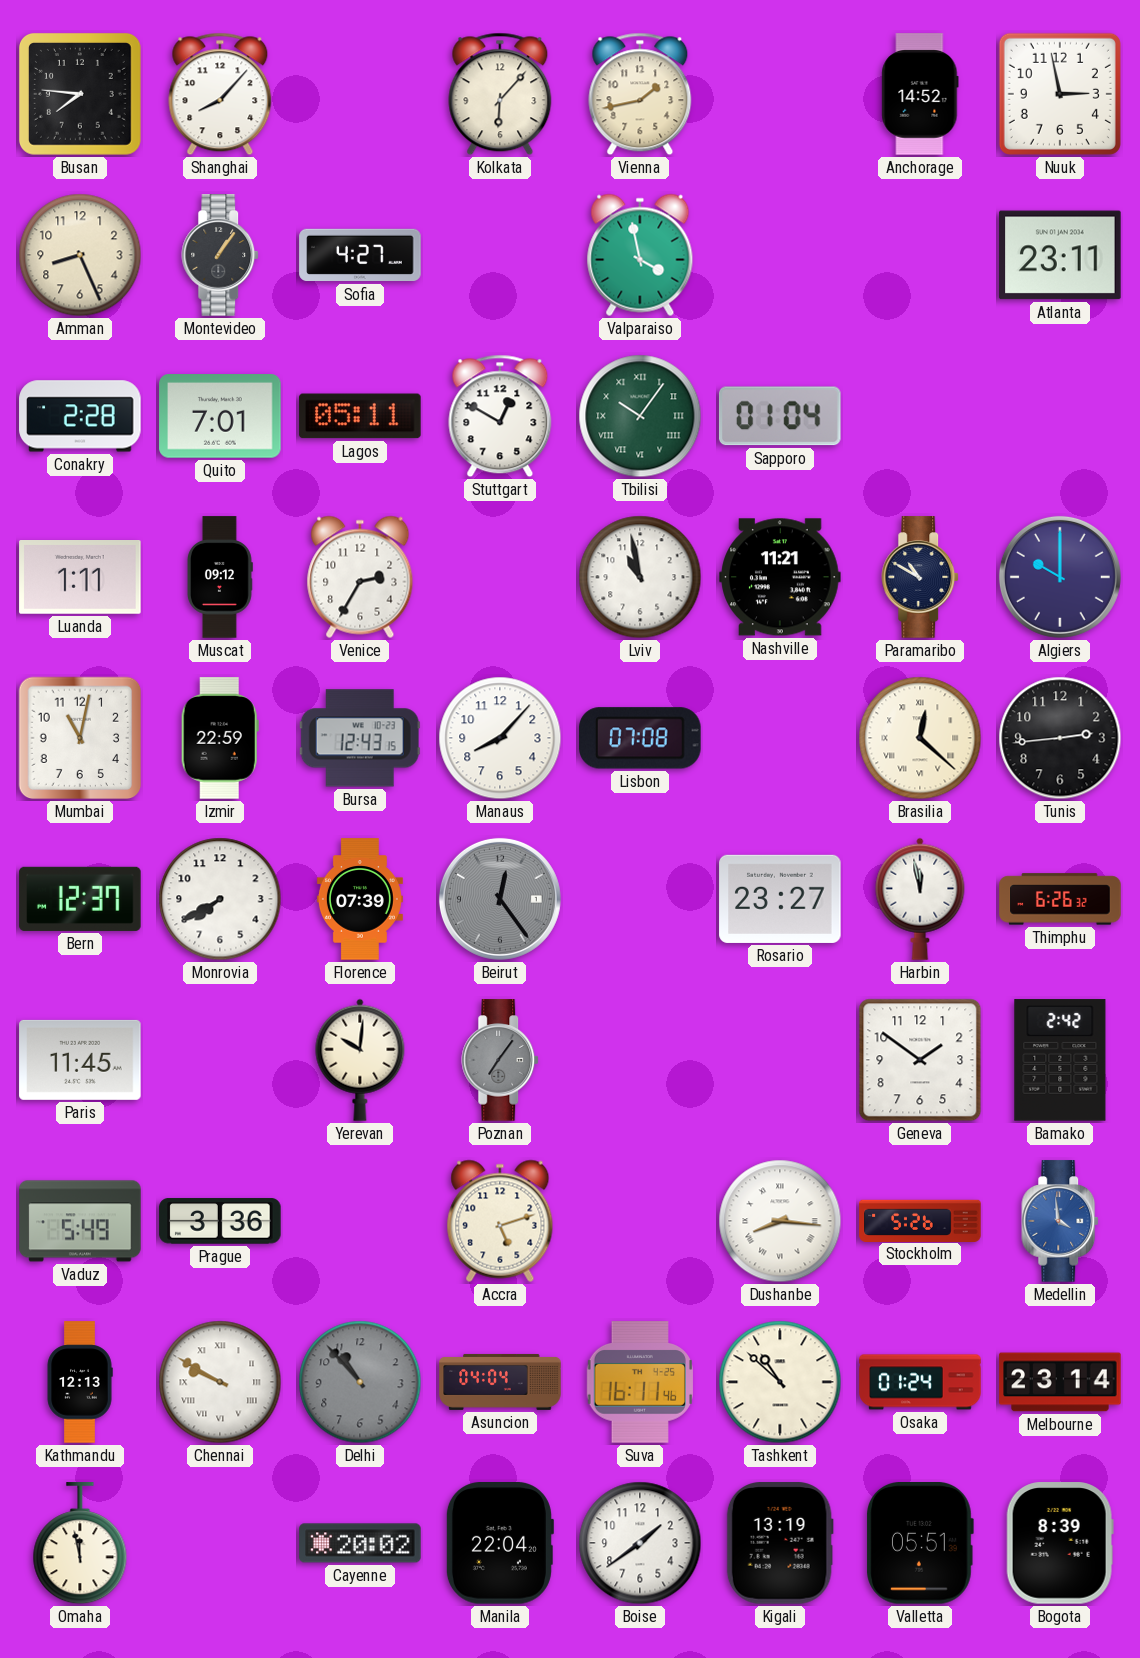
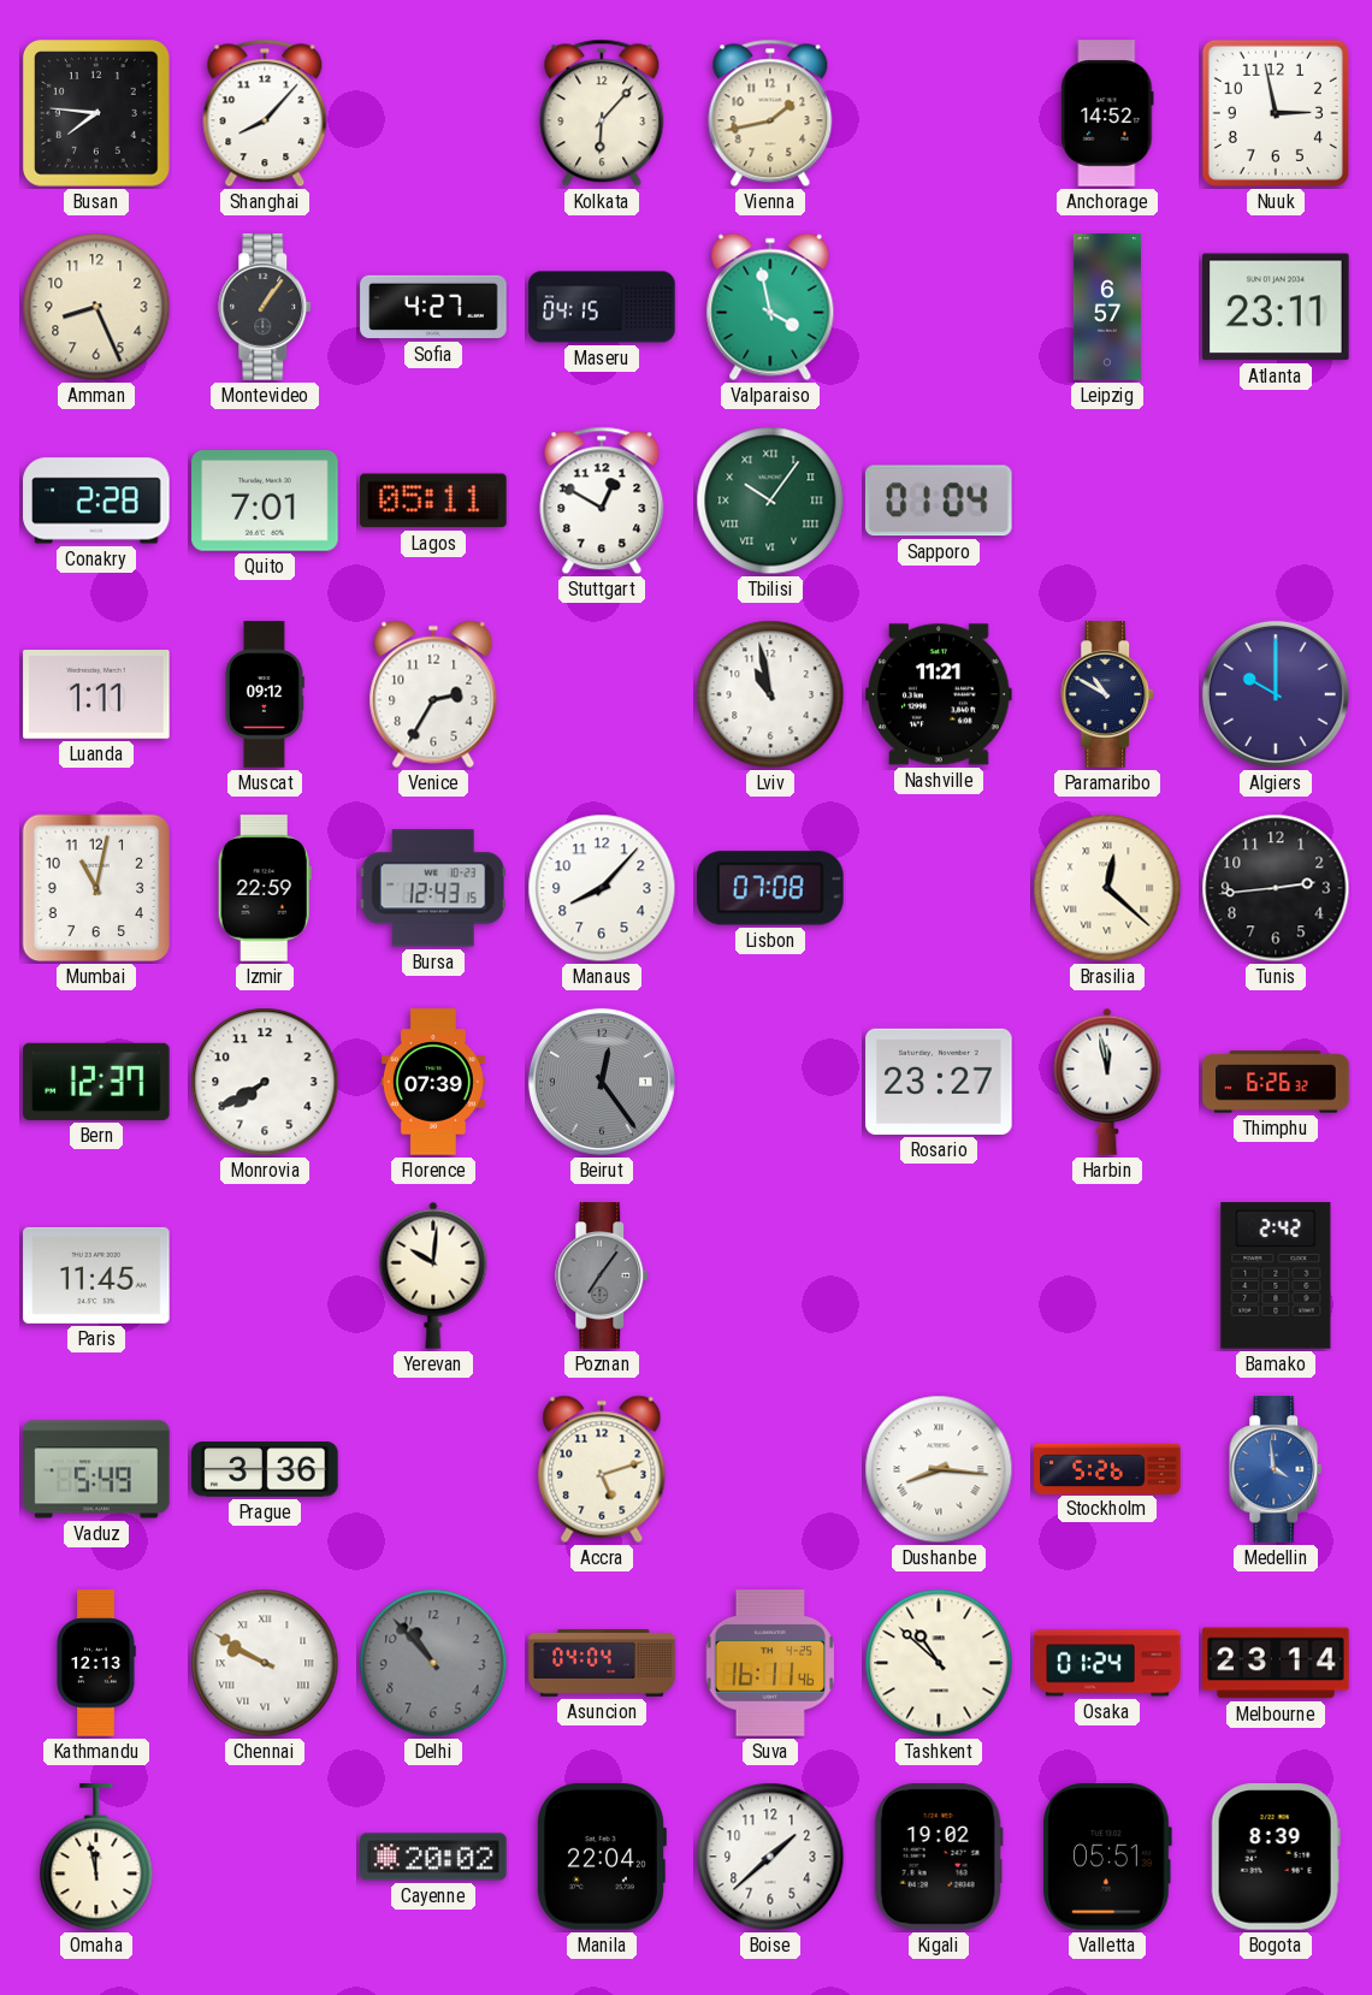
Maseru: none -> 04:15
Leipzig: none -> 6:57
Geneva: 1:51 -> none
Boise: 1:39 -> 1:38
Kigali: 13:19 -> 19:02
